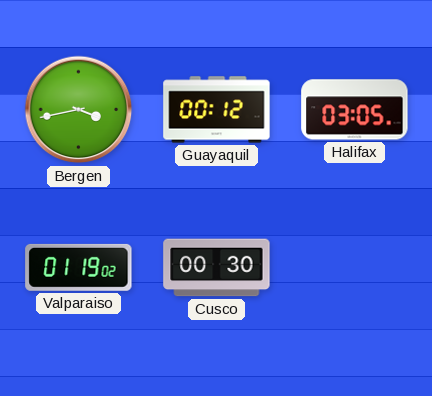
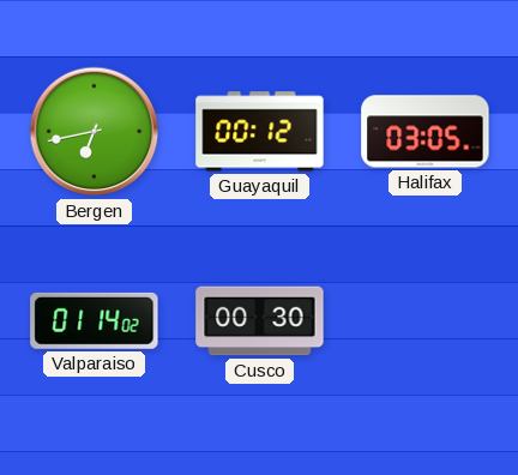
Bergen: 3:43 -> 6:43
Valparaiso: 01:19 -> 01:14
